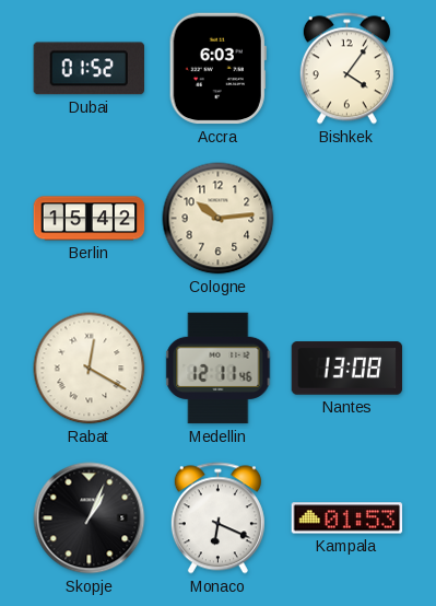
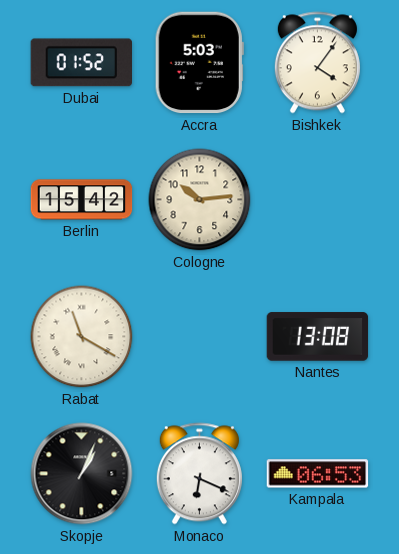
Accra: 6:03 -> 5:03
Rabat: 12:20 -> 11:20
Medellin: 12:11 -> none
Kampala: 01:53 -> 06:53
